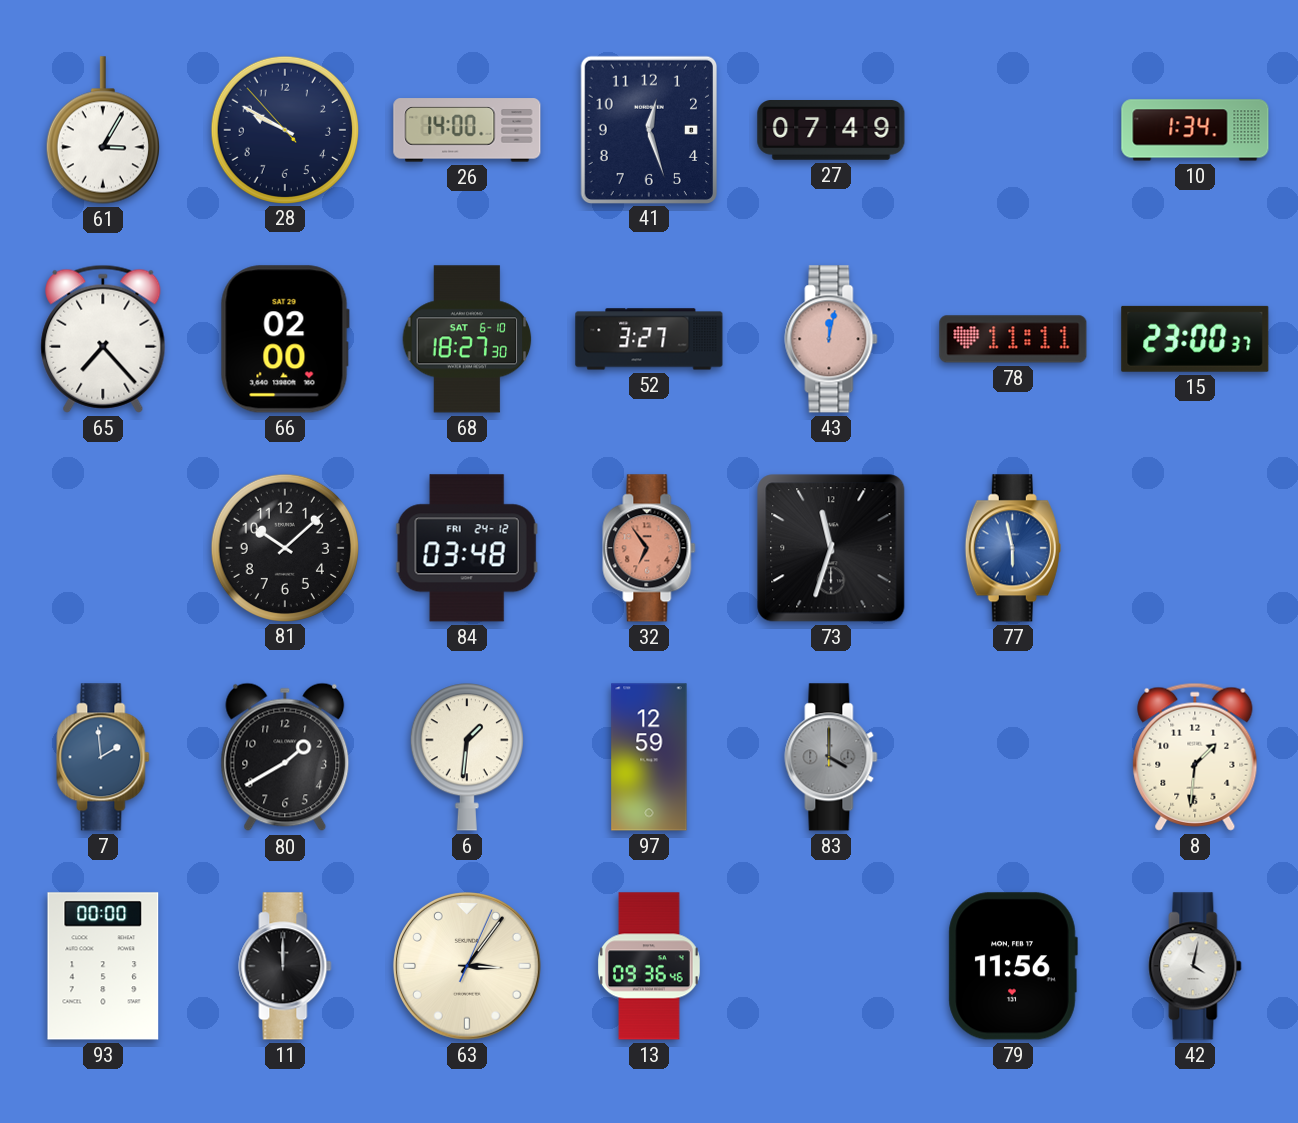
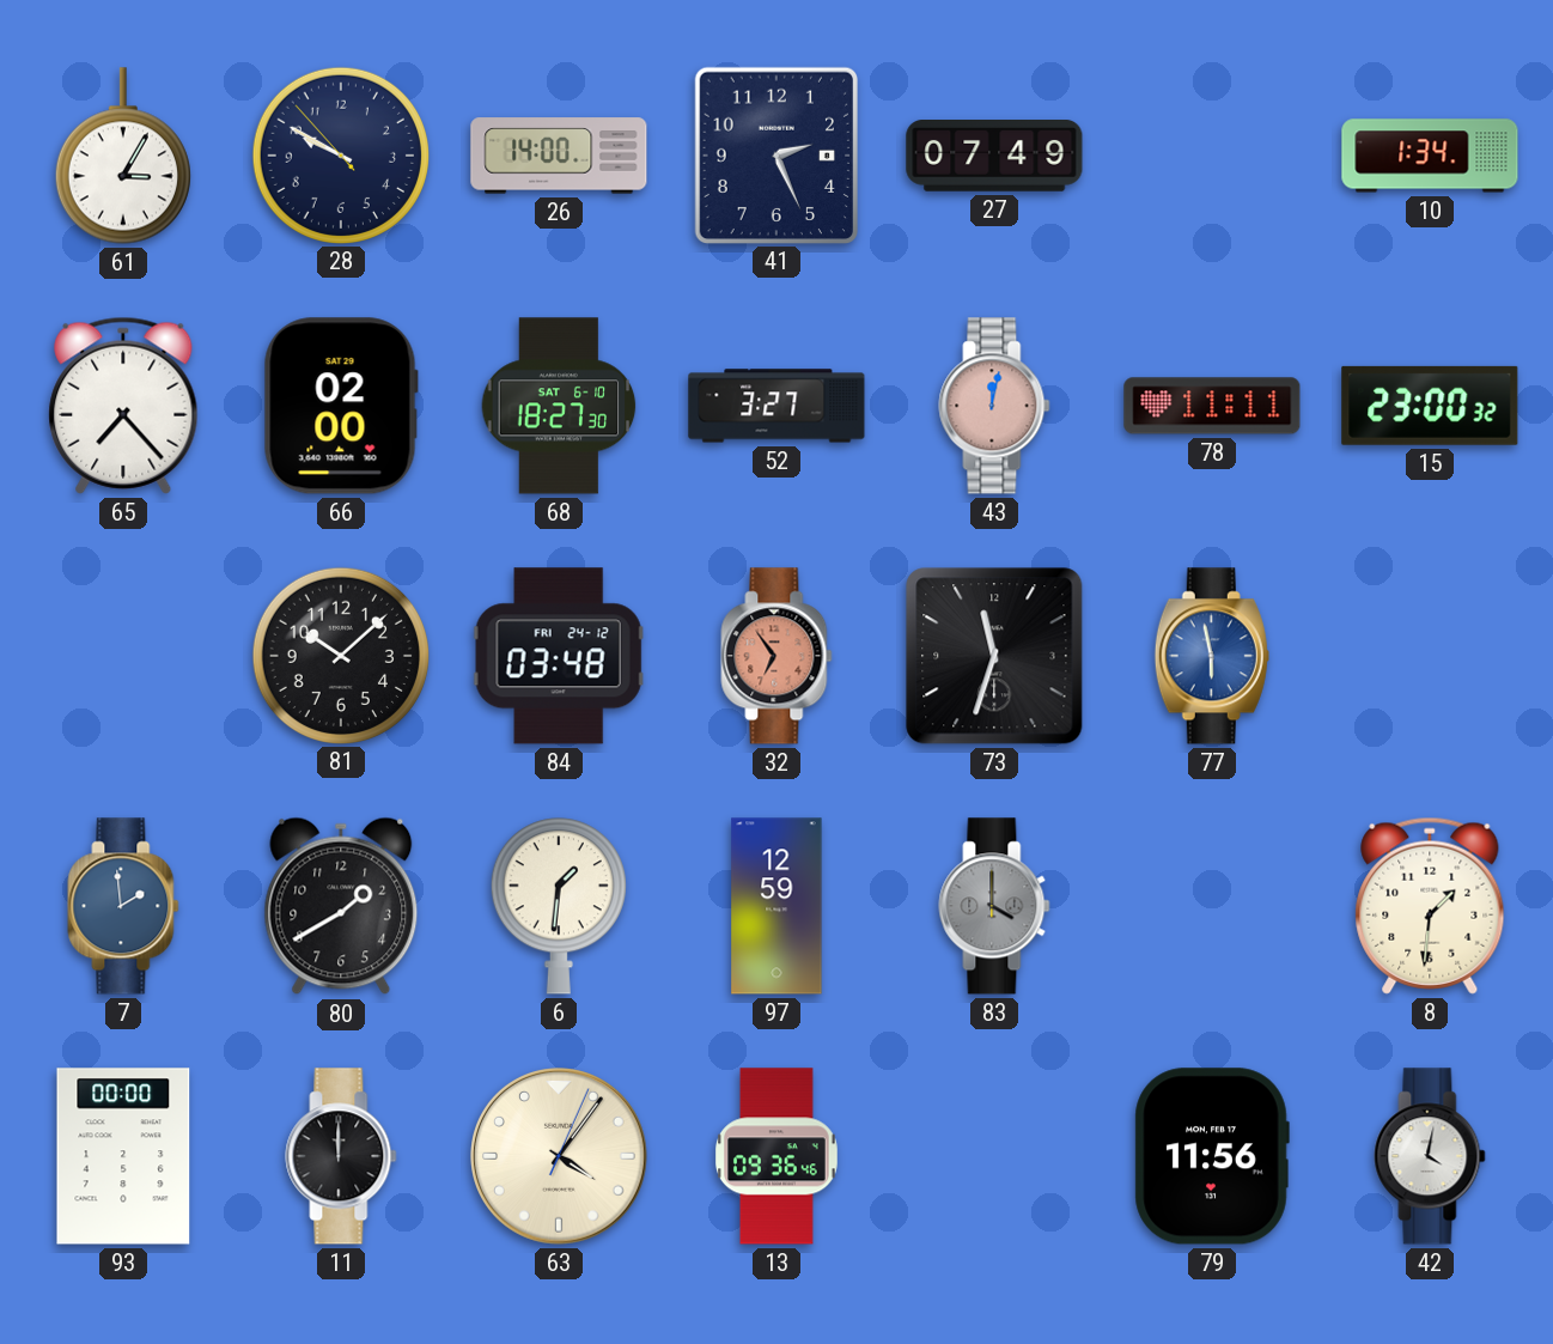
41: 12:27 -> 2:26
15: 23:00:37 -> 23:00:32
63: 3:06 -> 4:06
